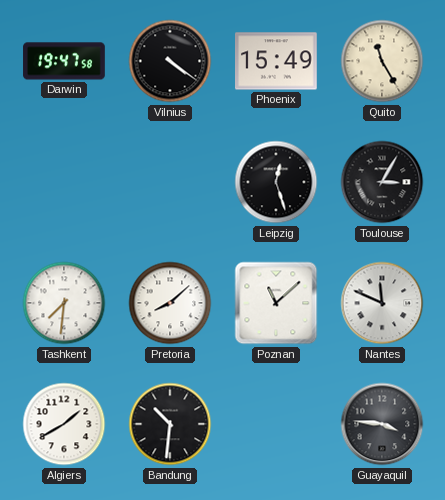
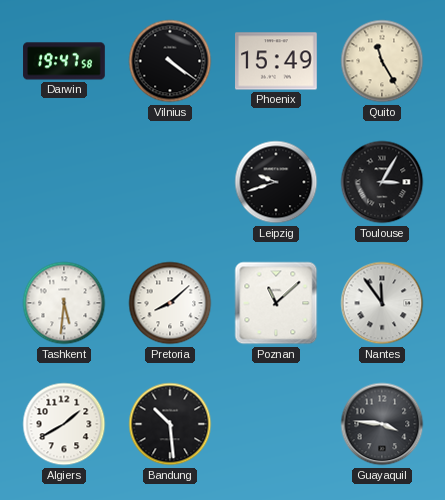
Leipzig: 12:27 -> 9:42
Tashkent: 7:31 -> 5:31
Nantes: 11:49 -> 11:54
Bandung: 10:31 -> 10:29
